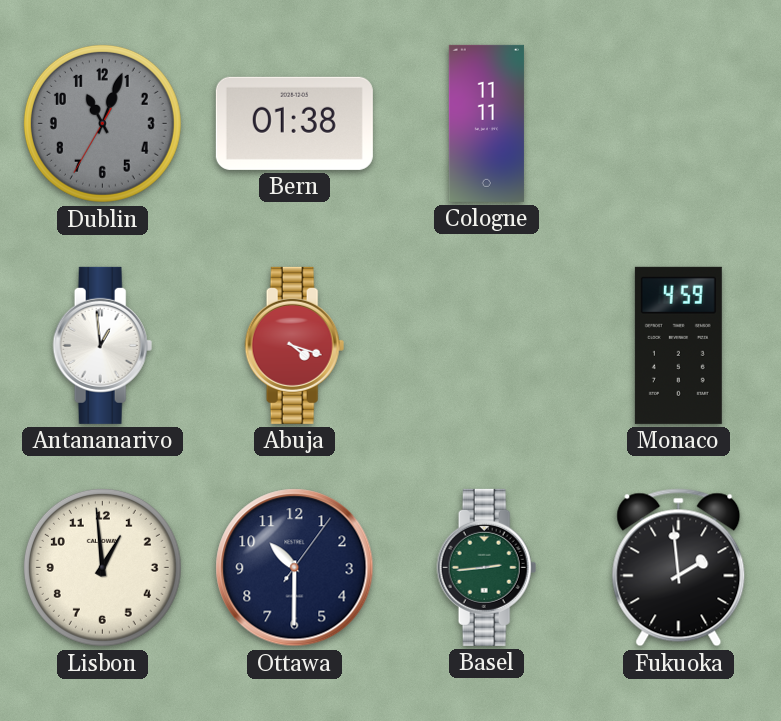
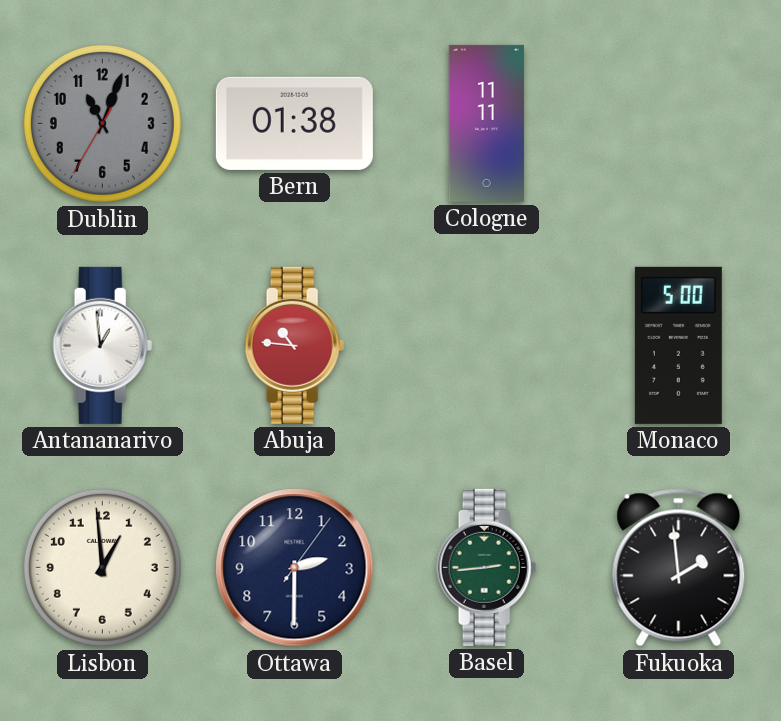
Abuja: 4:18 -> 10:46
Monaco: 4:59 -> 5:00
Ottawa: 10:30 -> 2:30
